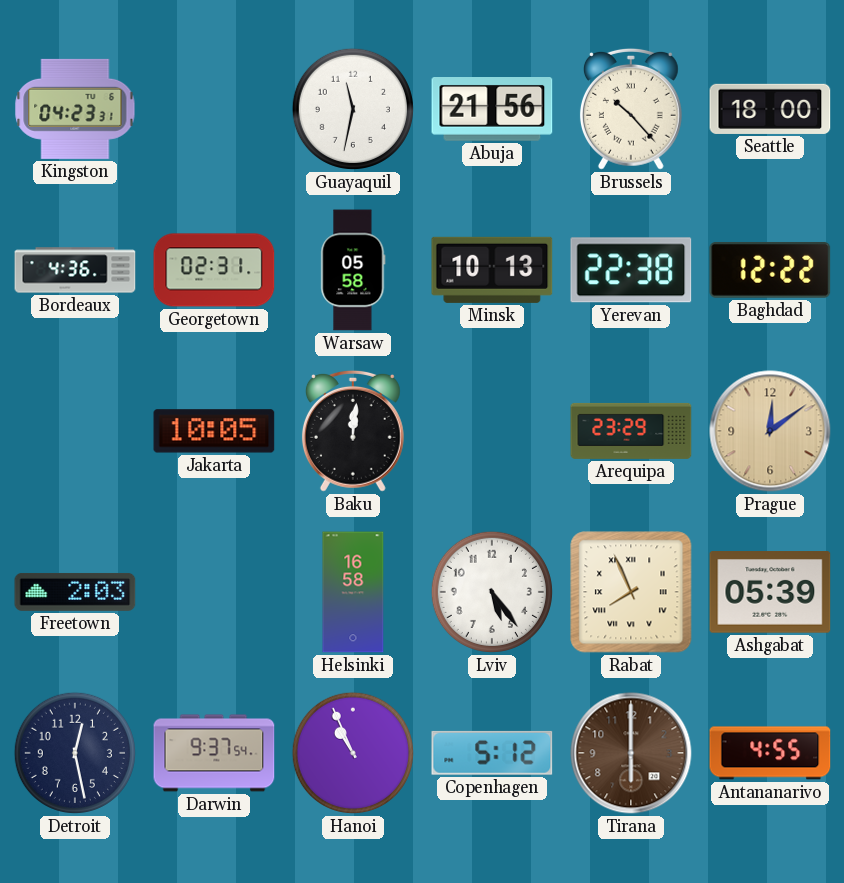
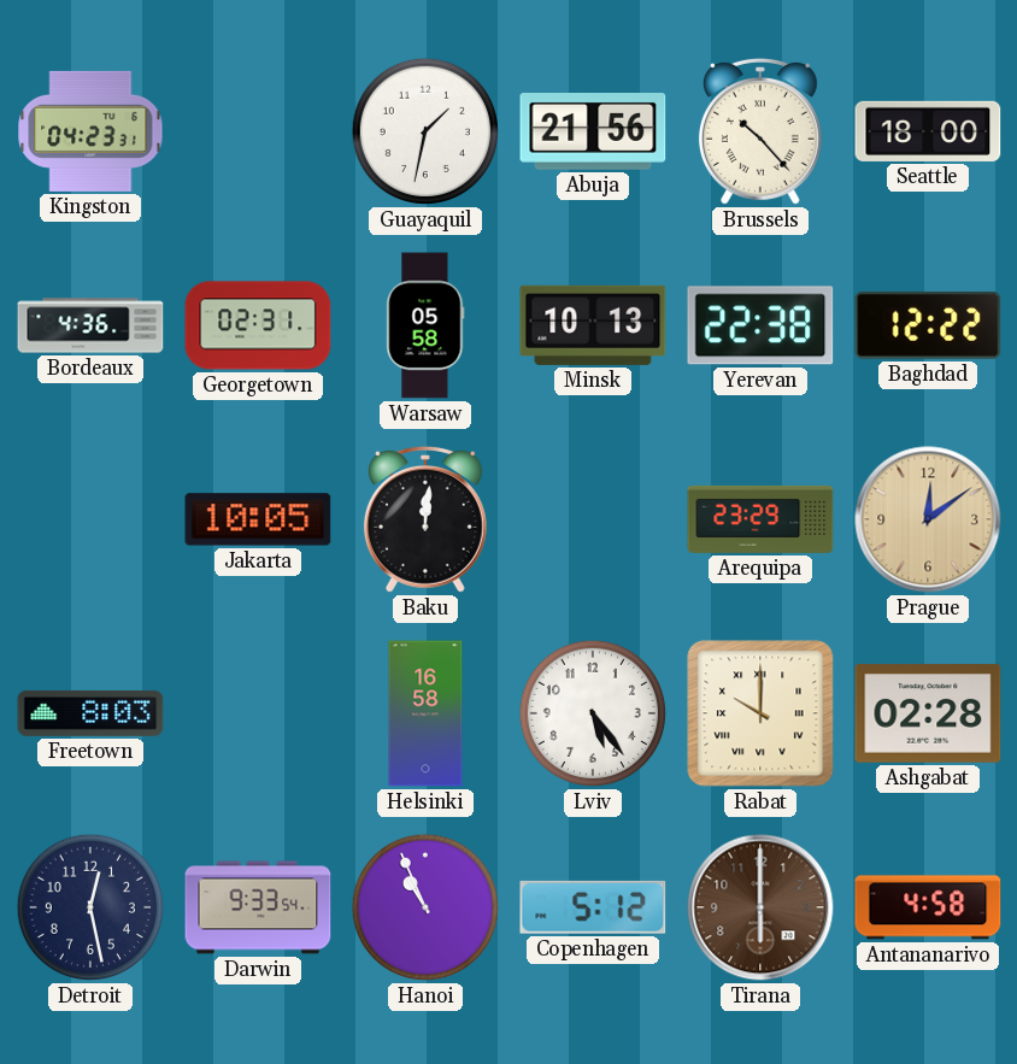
Guayaquil: 11:32 -> 1:32
Freetown: 2:03 -> 8:03
Rabat: 7:56 -> 10:00
Ashgabat: 05:39 -> 02:28
Darwin: 9:37 -> 9:33
Antananarivo: 4:55 -> 4:58
